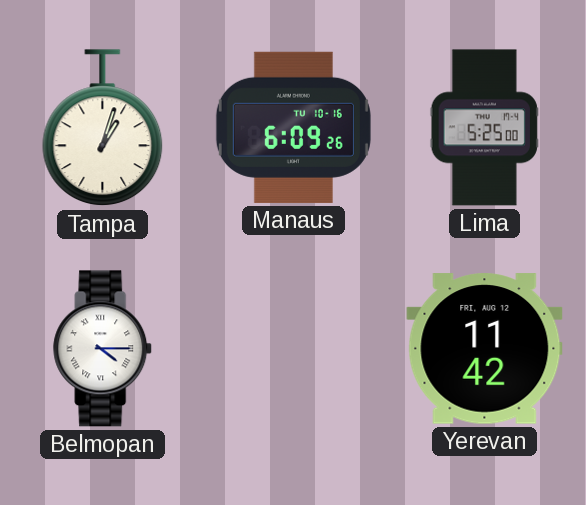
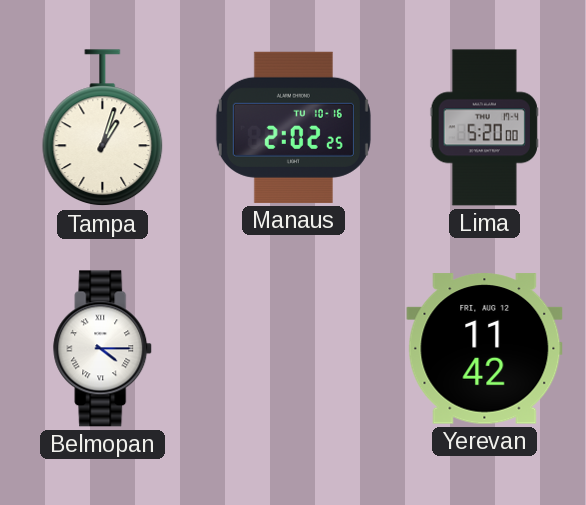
Manaus: 6:09 -> 2:02
Lima: 5:25 -> 5:20
